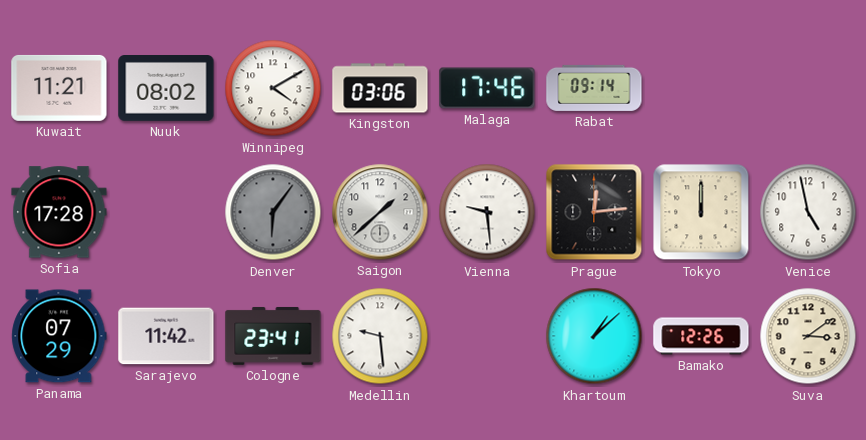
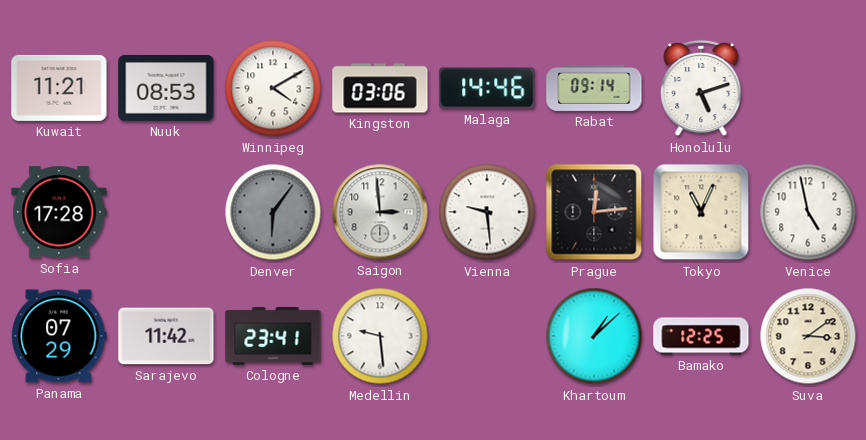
Nuuk: 08:02 -> 08:53
Malaga: 17:46 -> 14:46
Honolulu: none -> 5:12
Saigon: 1:38 -> 2:59
Tokyo: 12:00 -> 11:04
Bamako: 12:26 -> 12:25
